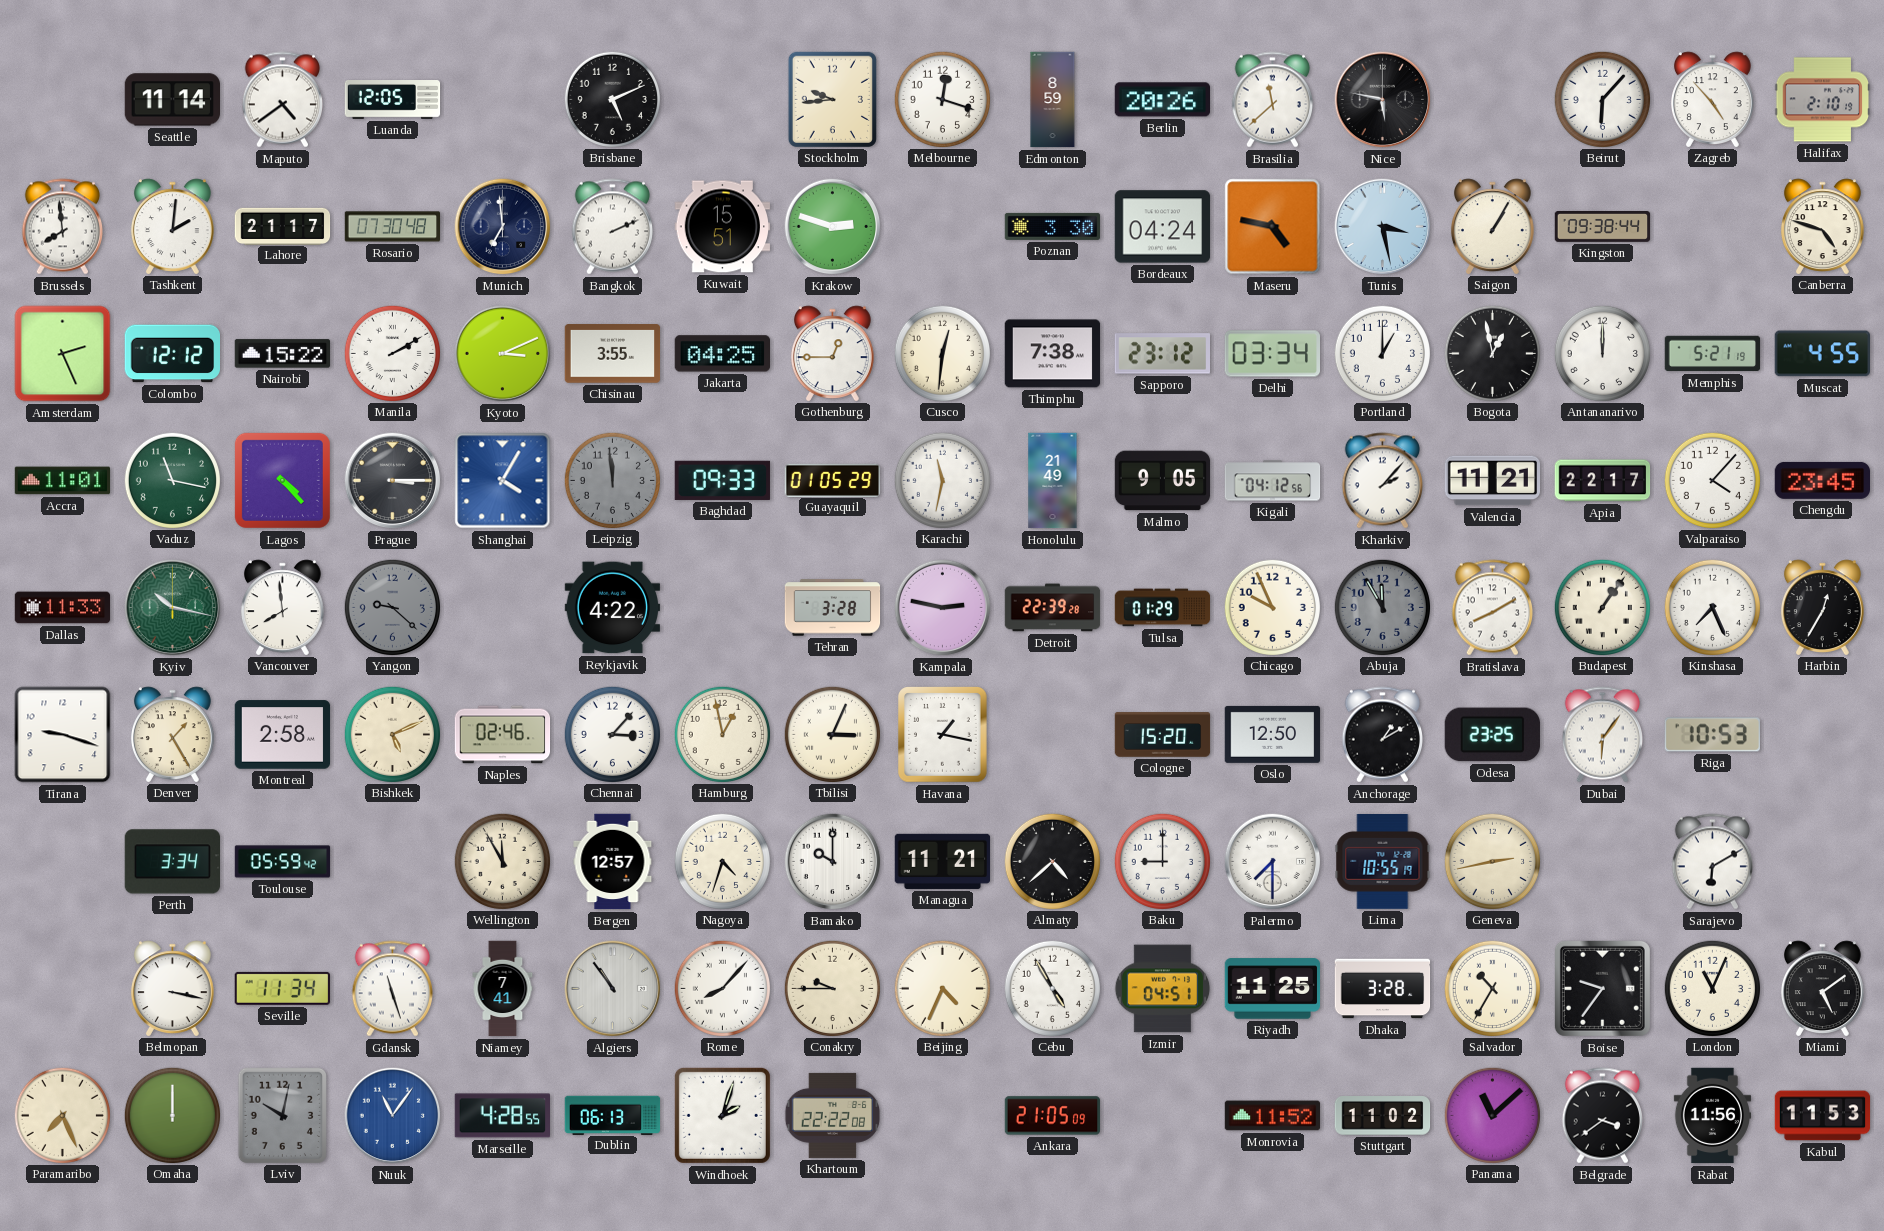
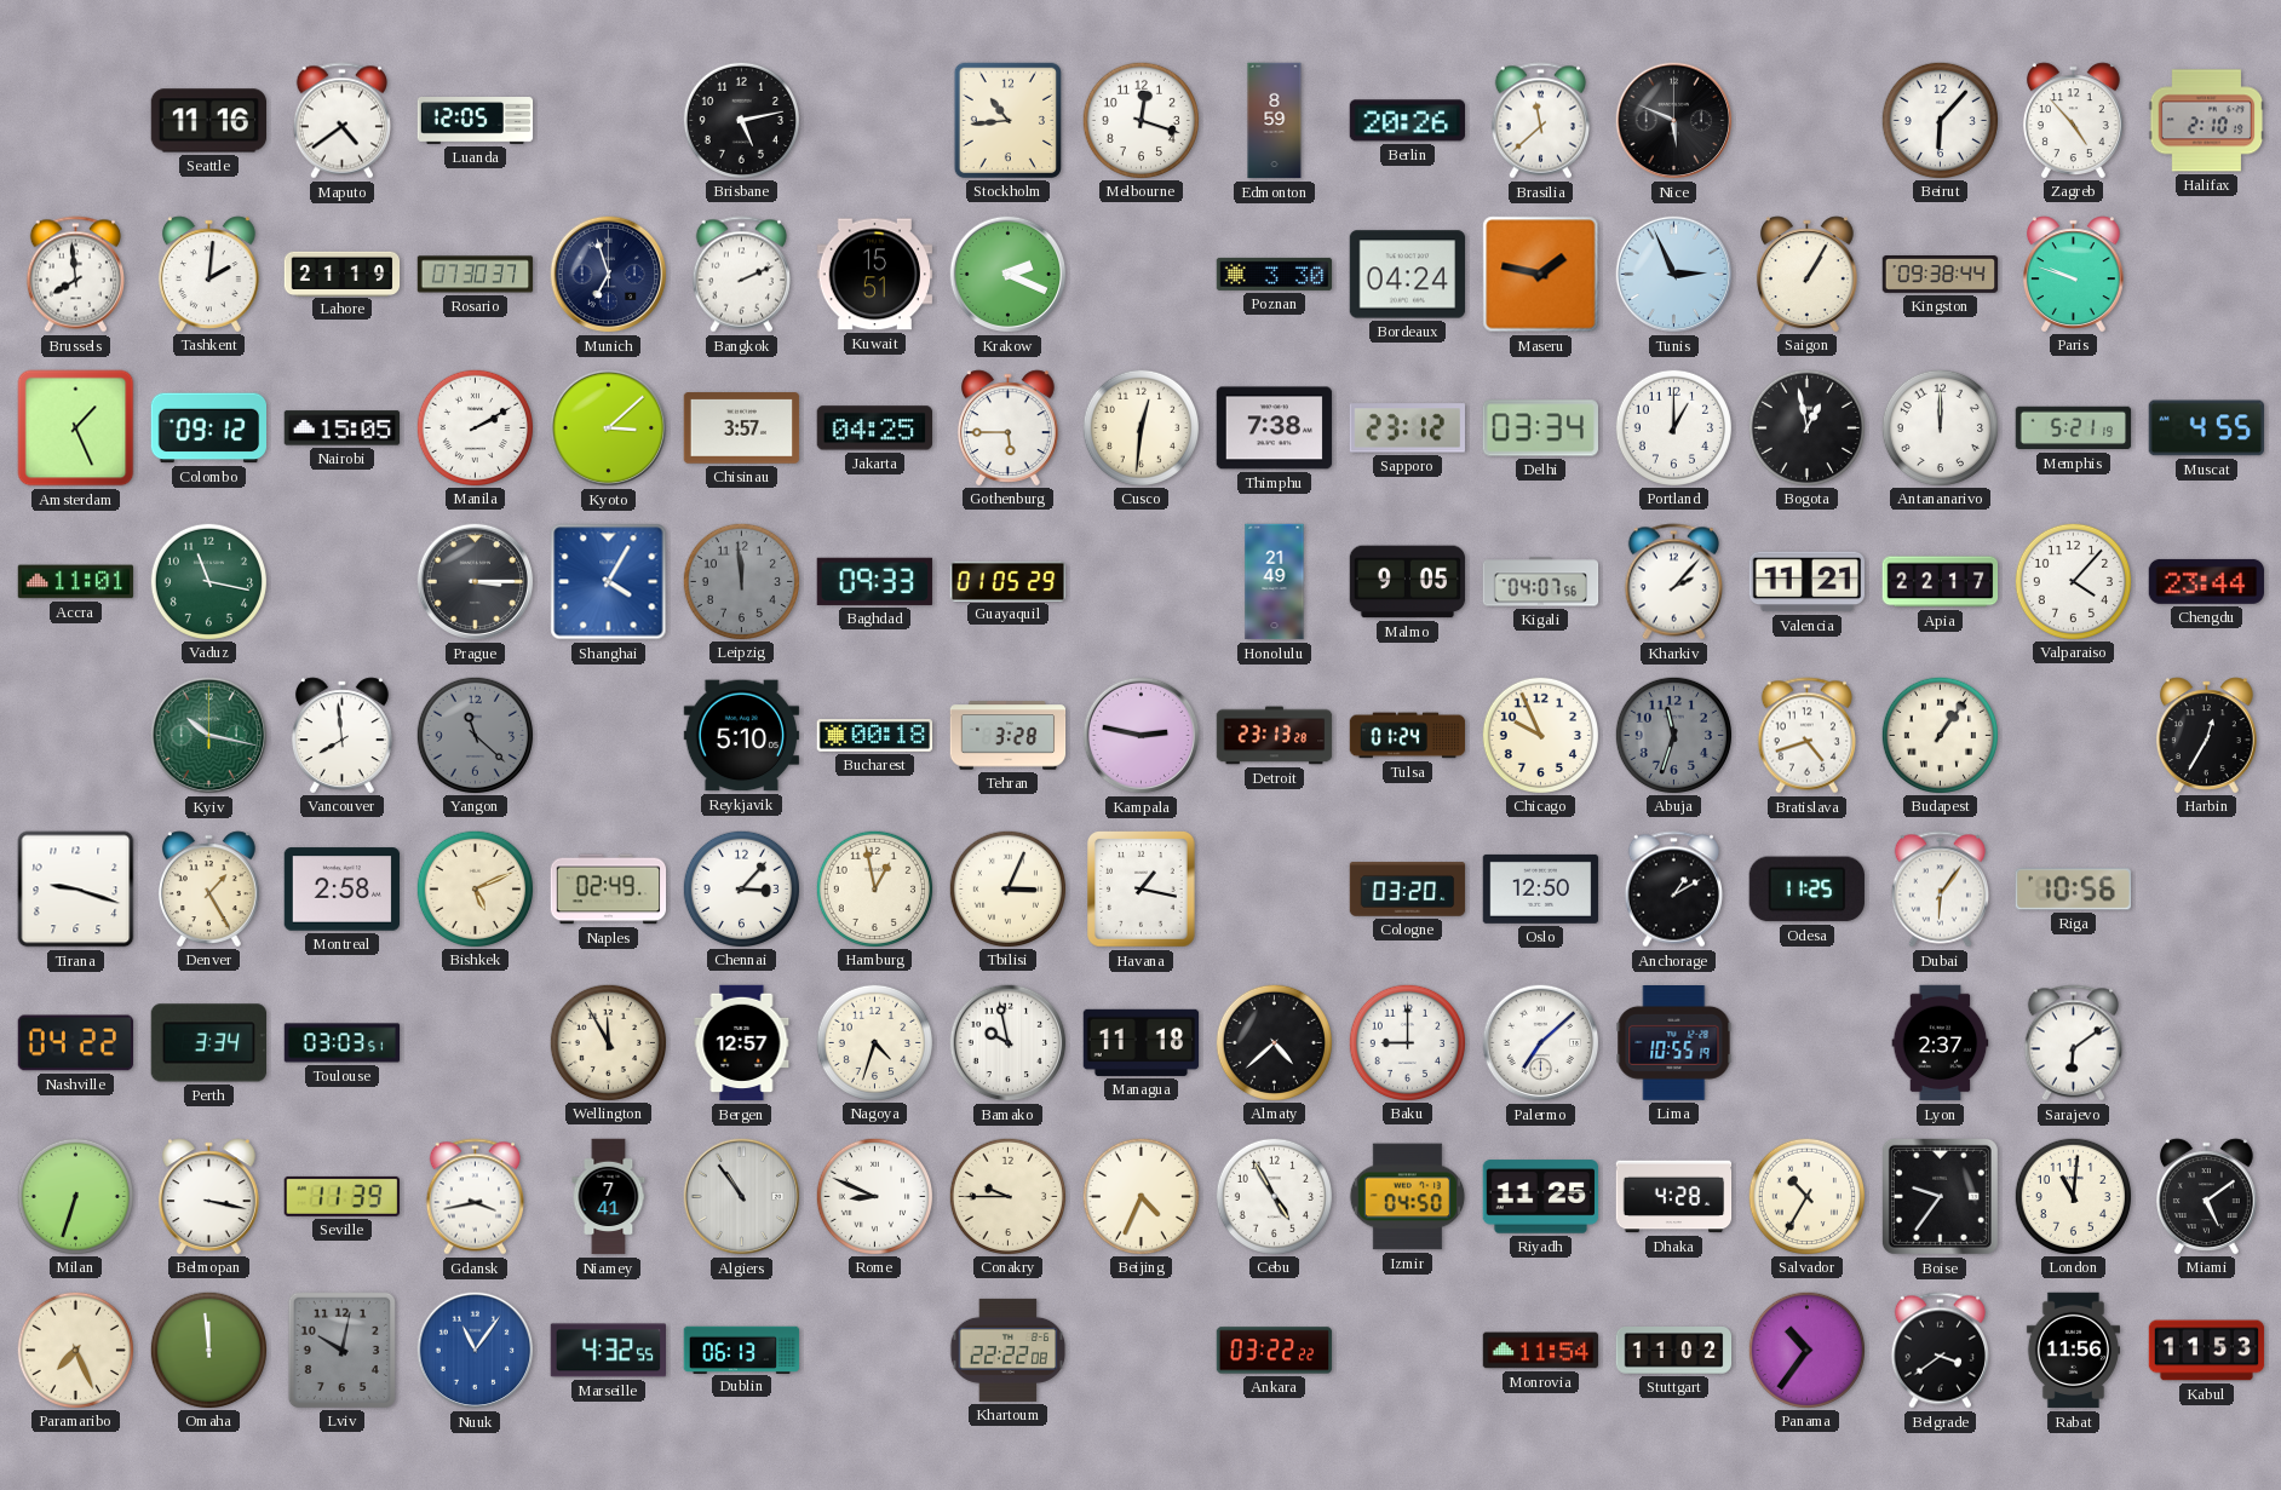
Seattle: 11:14 -> 11:16
Brisbane: 5:11 -> 5:13
Stockholm: 9:44 -> 10:44
Nice: 5:47 -> 5:49
Lahore: 21:17 -> 21:19
Rosario: 07:30:48 -> 07:30:37
Munich: 6:59 -> 6:57
Krakow: 2:48 -> 2:19
Maseru: 4:47 -> 1:47
Tunis: 3:28 -> 2:56
Paris: none -> 9:48
Canberra: 4:48 -> none
Amsterdam: 2:26 -> 1:26
Colombo: 12:12 -> 09:12
Nairobi: 15:22 -> 15:05
Kyoto: 3:11 -> 3:08
Chisinau: 3:55 -> 3:57
Gothenburg: 12:45 -> 5:45
Lagos: 4:23 -> none
Karachi: 11:32 -> none
Kigali: 04:12 -> 04:07
Chengdu: 23:45 -> 23:44
Dallas: 11:33 -> none
Yangon: 9:22 -> 11:22
Reykjavik: 4:22 -> 5:10
Bucharest: none -> 00:18
Detroit: 22:39 -> 23:13
Tulsa: 01:29 -> 01:24
Abuja: 11:55 -> 11:33
Bratislava: 8:10 -> 4:42
Kinshasa: 7:26 -> none
Naples: 02:46 -> 02:49
Cologne: 15:20 -> 03:20
Odesa: 23:25 -> 11:25
Riga: 10:53 -> 10:56
Nashville: none -> 04:22
Toulouse: 05:59 -> 03:03
Bamako: 10:00 -> 9:58
Managua: 11:21 -> 11:18
Palermo: 7:30 -> 7:08
Geneva: 2:43 -> none
Lyon: none -> 2:37
Sarajevo: 6:10 -> 6:09
Milan: none -> 6:33
Seville: 11:34 -> 11:39
Gdansk: 11:27 -> 3:43
Rome: 8:07 -> 8:49
Izmir: 04:51 -> 04:50
Dhaka: 3:28 -> 4:28
London: 11:04 -> 11:01
Omaha: 12:00 -> 11:59
Marseille: 4:28 -> 4:32
Windhoek: 2:03 -> none
Ankara: 21:05 -> 03:22
Monrovia: 11:52 -> 11:54
Panama: 11:08 -> 10:36
